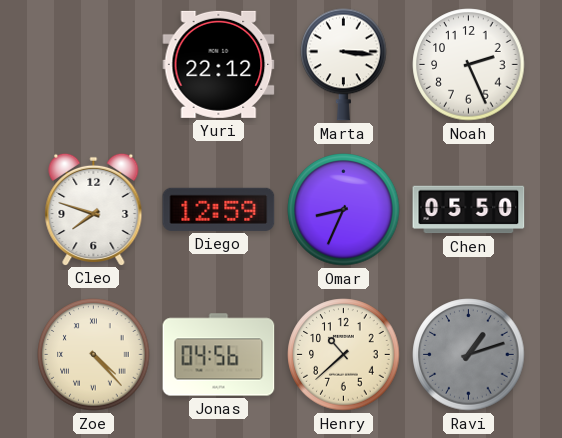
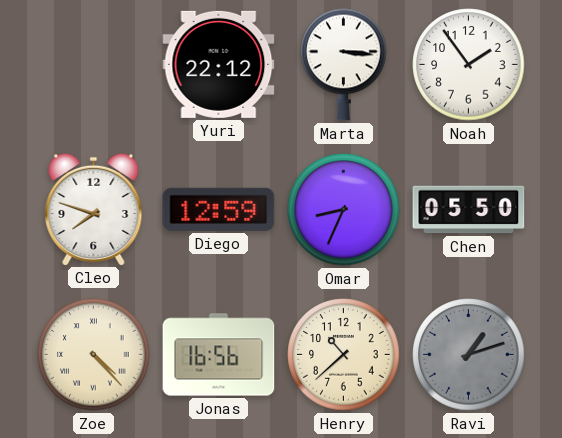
Noah: 2:26 -> 1:54
Jonas: 04:56 -> 16:56
